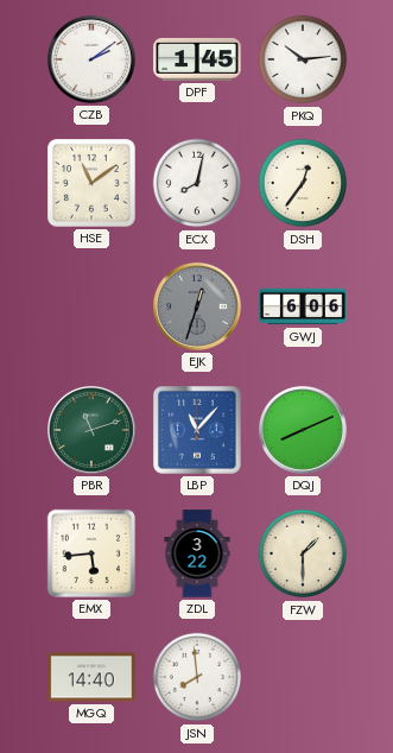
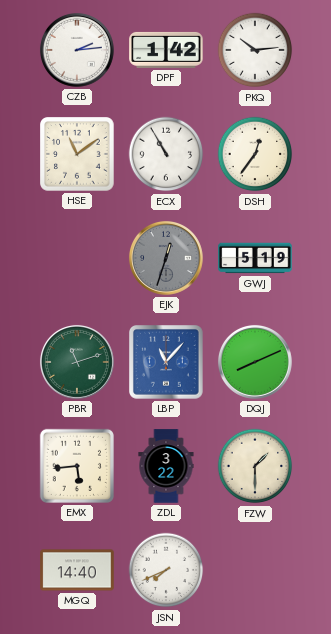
CZB: 2:09 -> 2:14
DPF: 1:45 -> 1:42
ECX: 8:02 -> 10:55
GWJ: 6:06 -> 5:19
JSN: 7:59 -> 7:41
